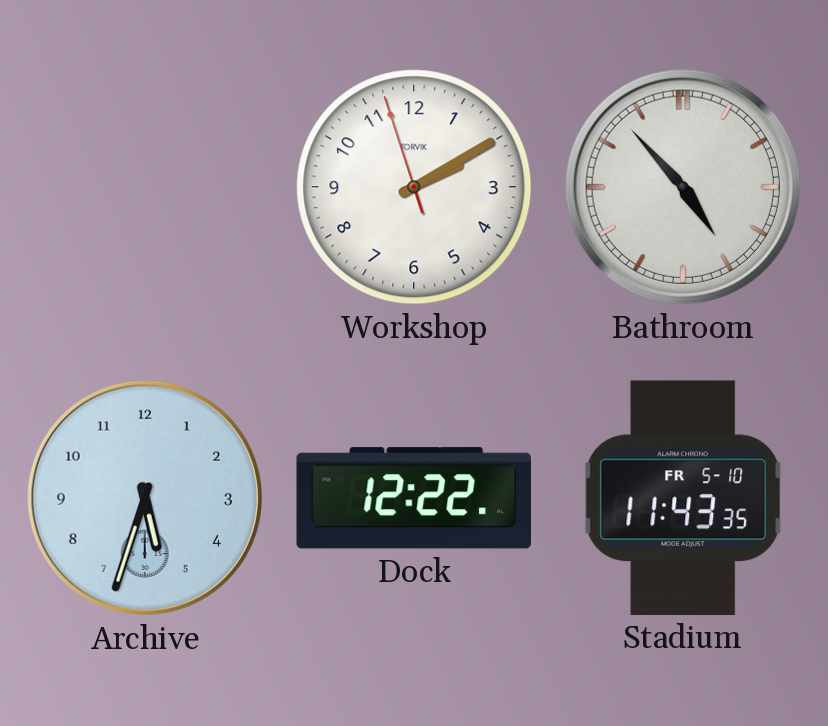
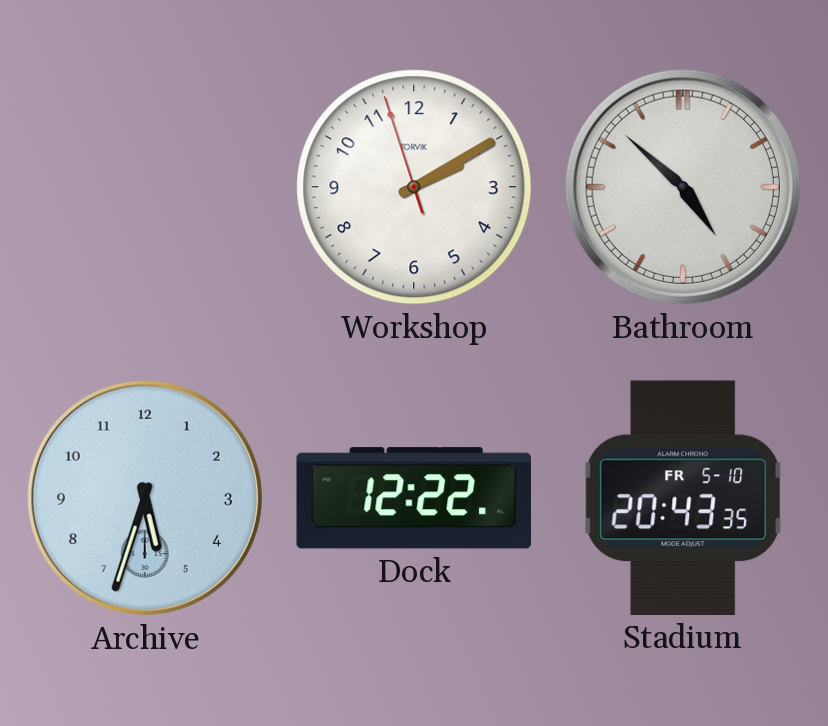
Bathroom: 4:53 -> 4:52
Stadium: 11:43 -> 20:43
